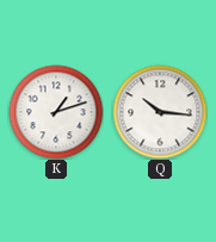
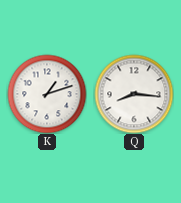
Q: 10:16 -> 8:16
